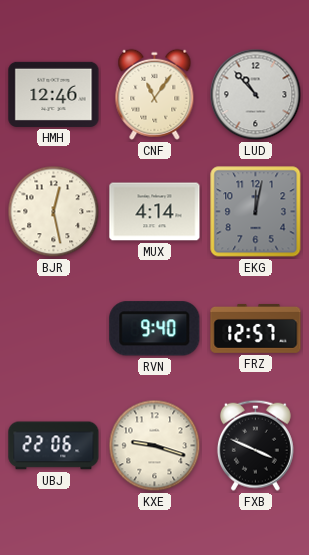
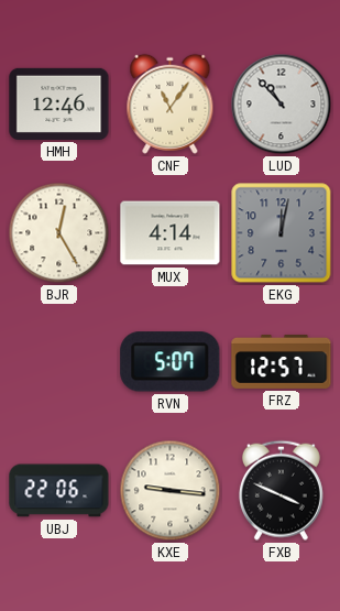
BJR: 12:28 -> 12:25
RVN: 9:40 -> 5:07
KXE: 9:18 -> 9:16
